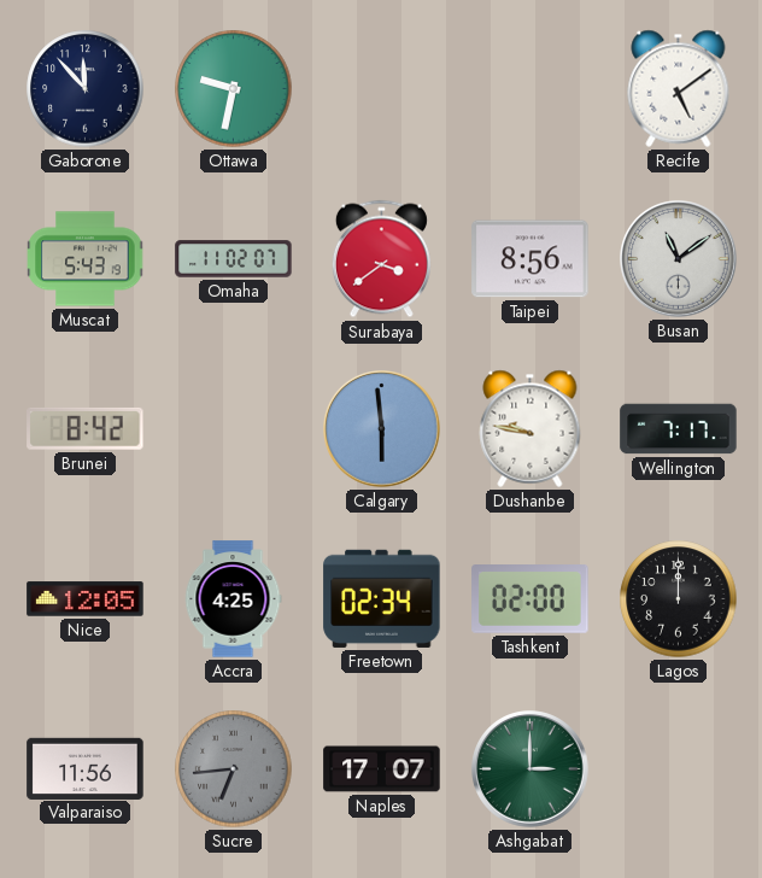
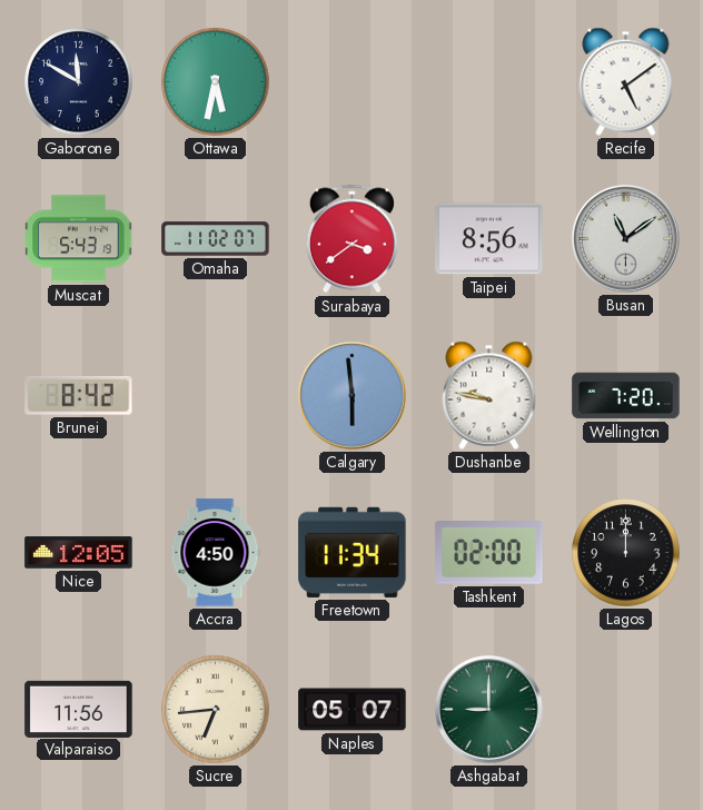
Gaborone: 11:53 -> 11:50
Ottawa: 9:32 -> 5:32
Wellington: 7:17 -> 7:20
Accra: 4:25 -> 4:50
Freetown: 02:34 -> 11:34
Sucre dial: grey -> cream
Naples: 17:07 -> 05:07
Ashgabat: 3:00 -> 9:00
